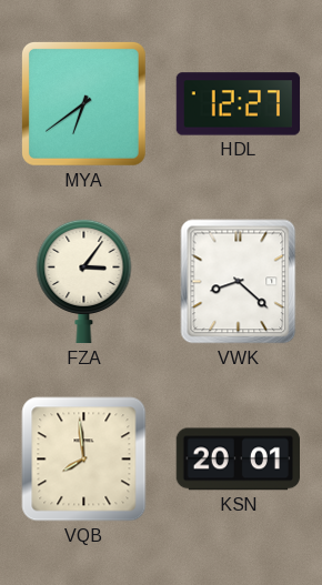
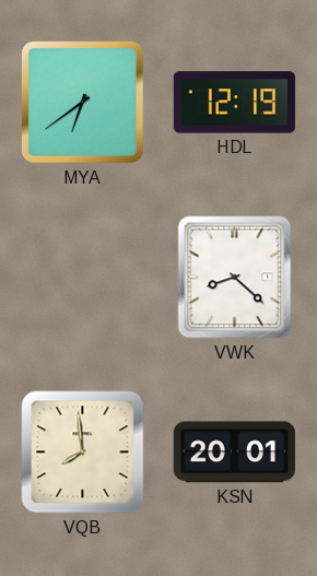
HDL: 12:27 -> 12:19
FZA: 3:06 -> none
